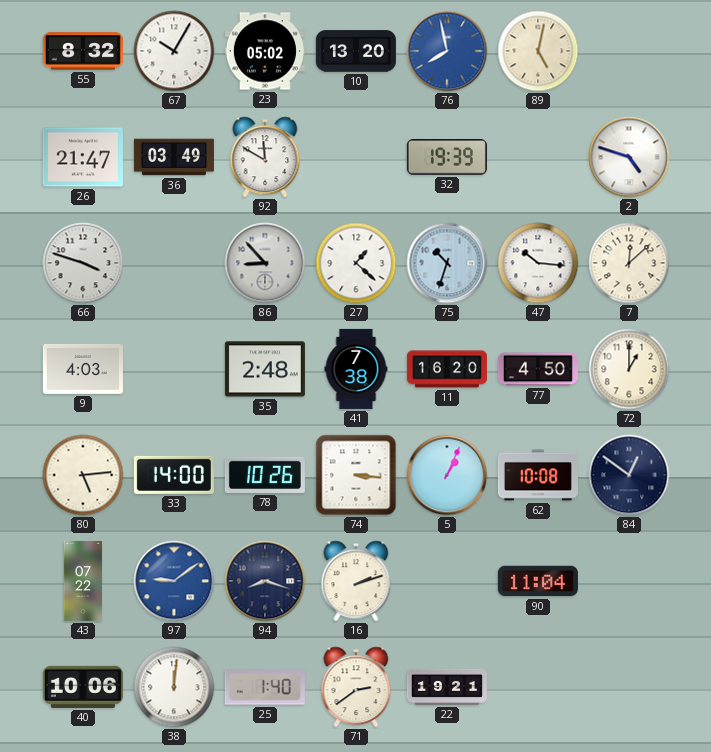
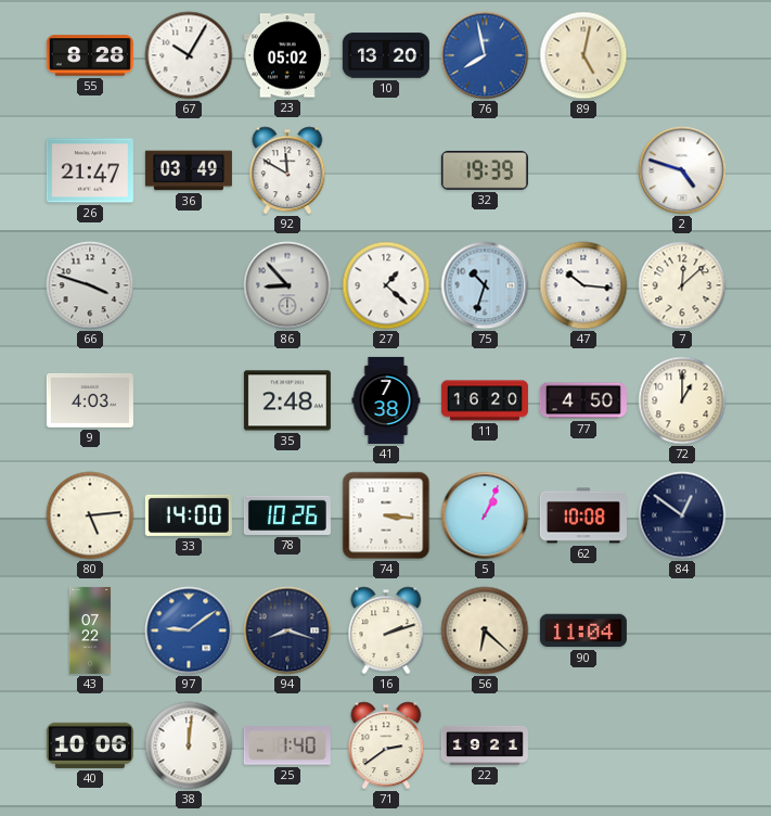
55: 8:32 -> 8:28
56: none -> 6:22
